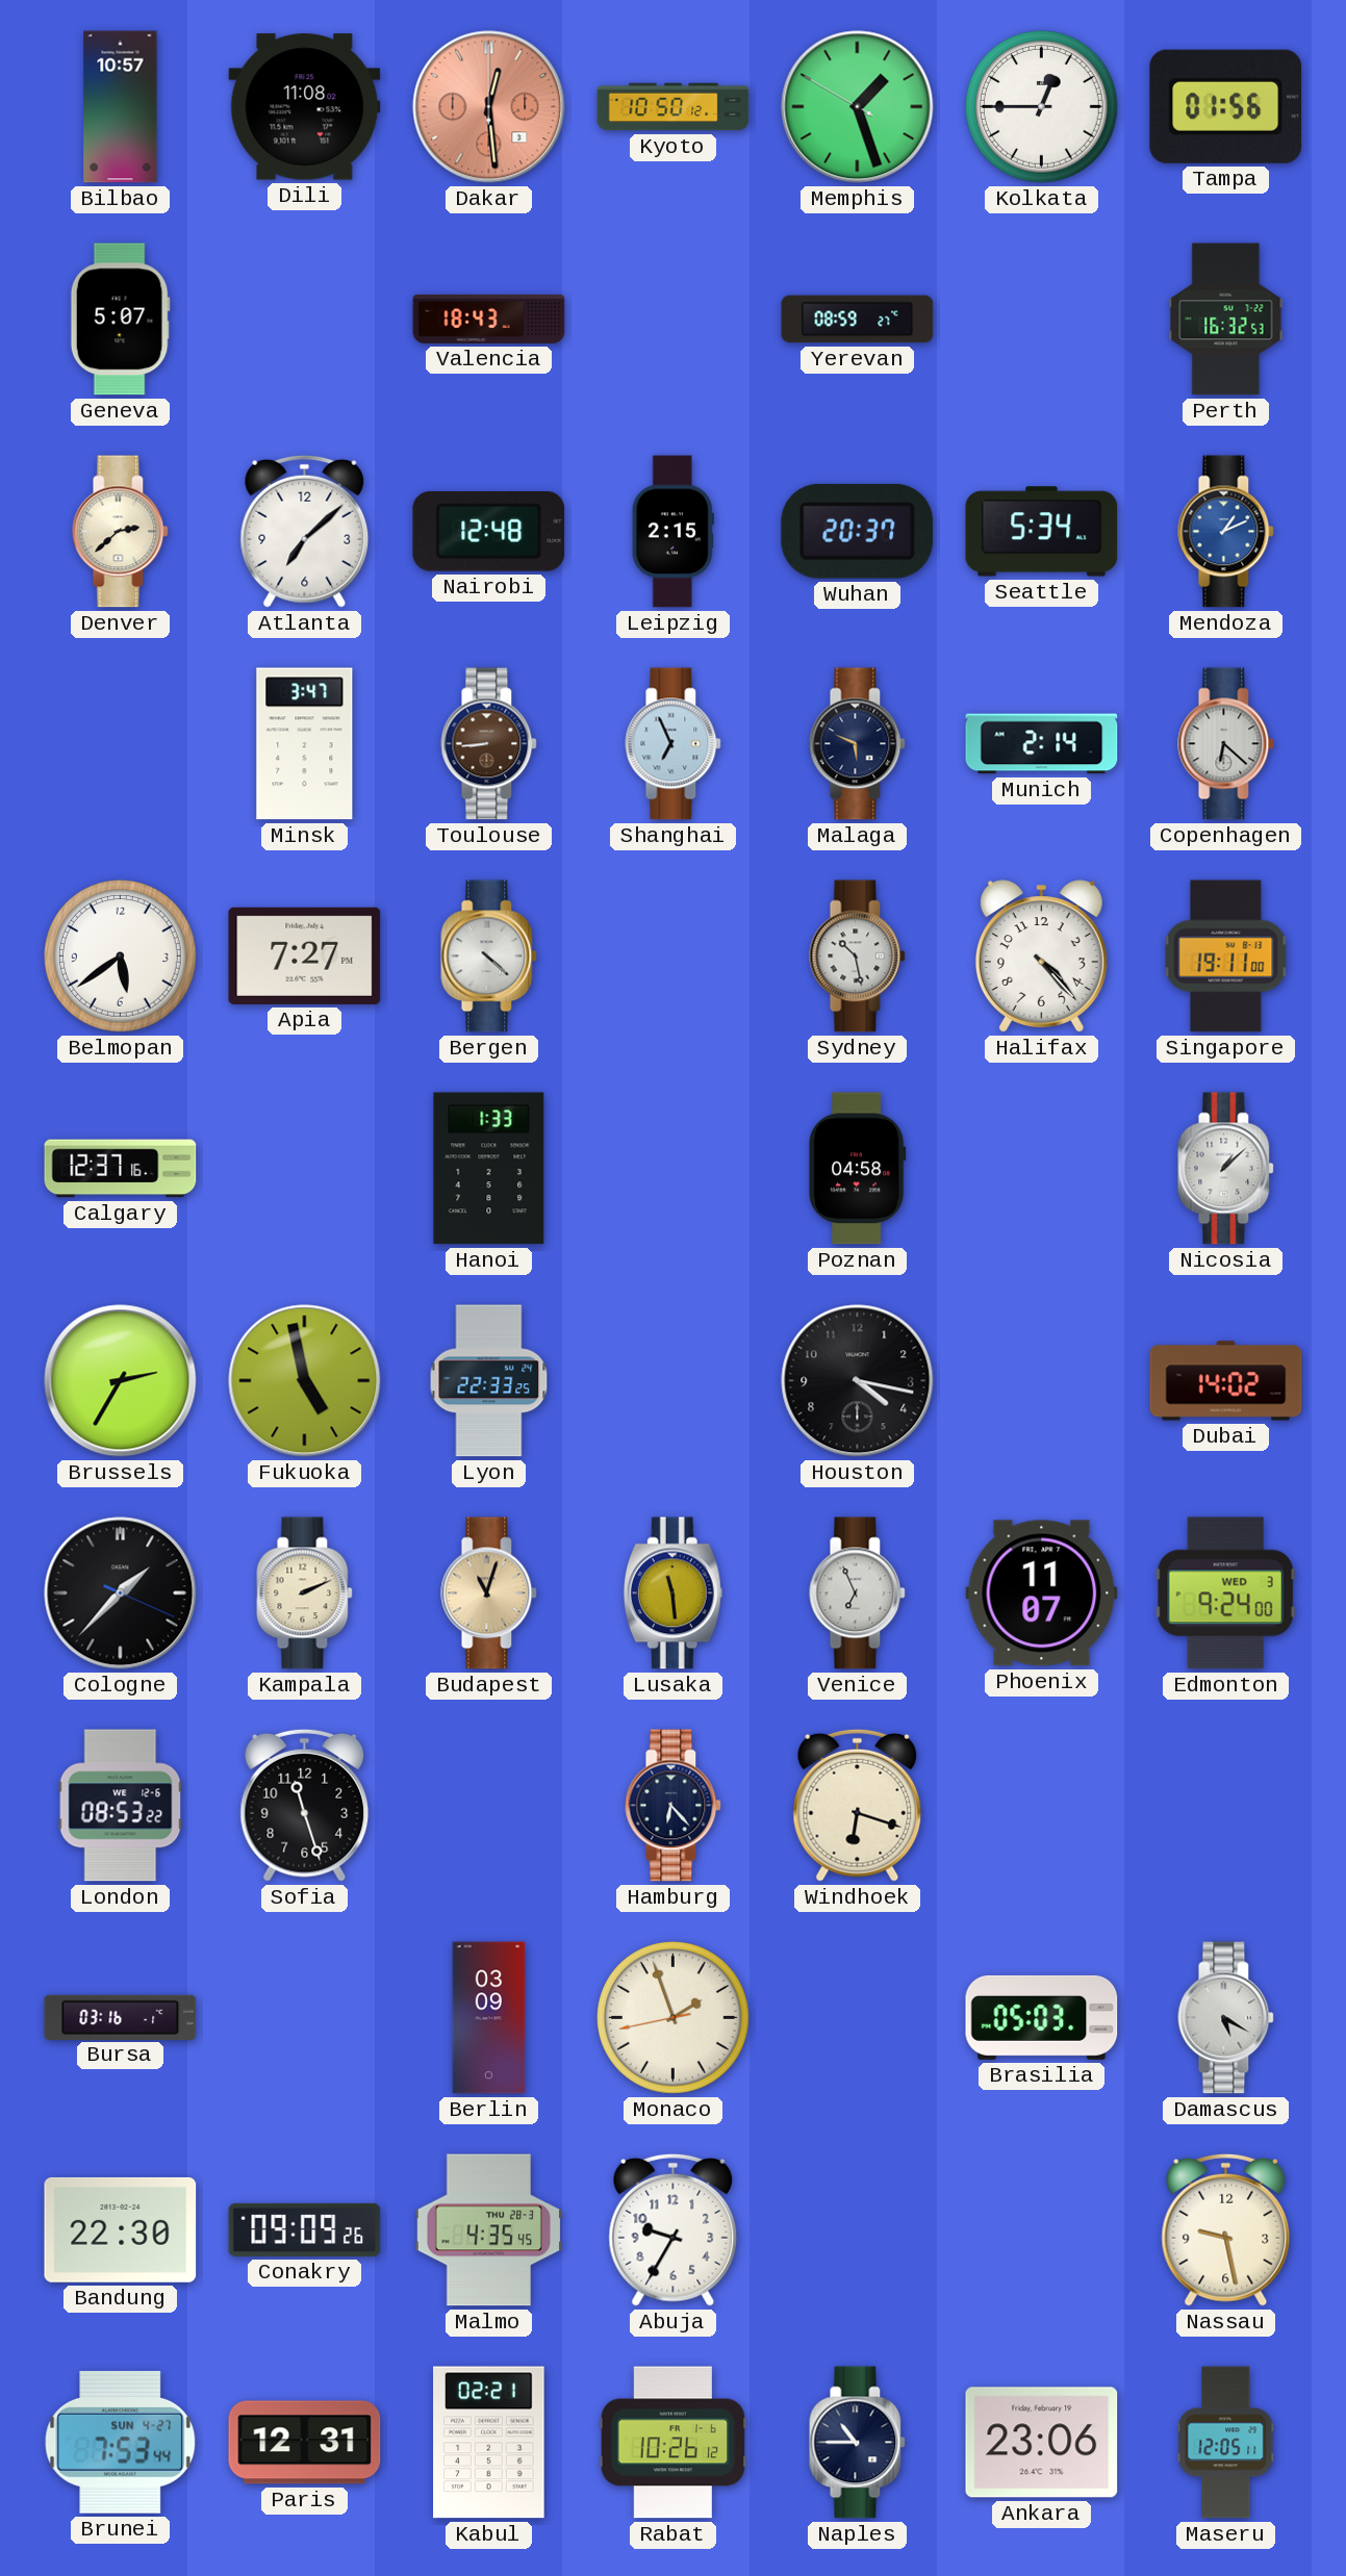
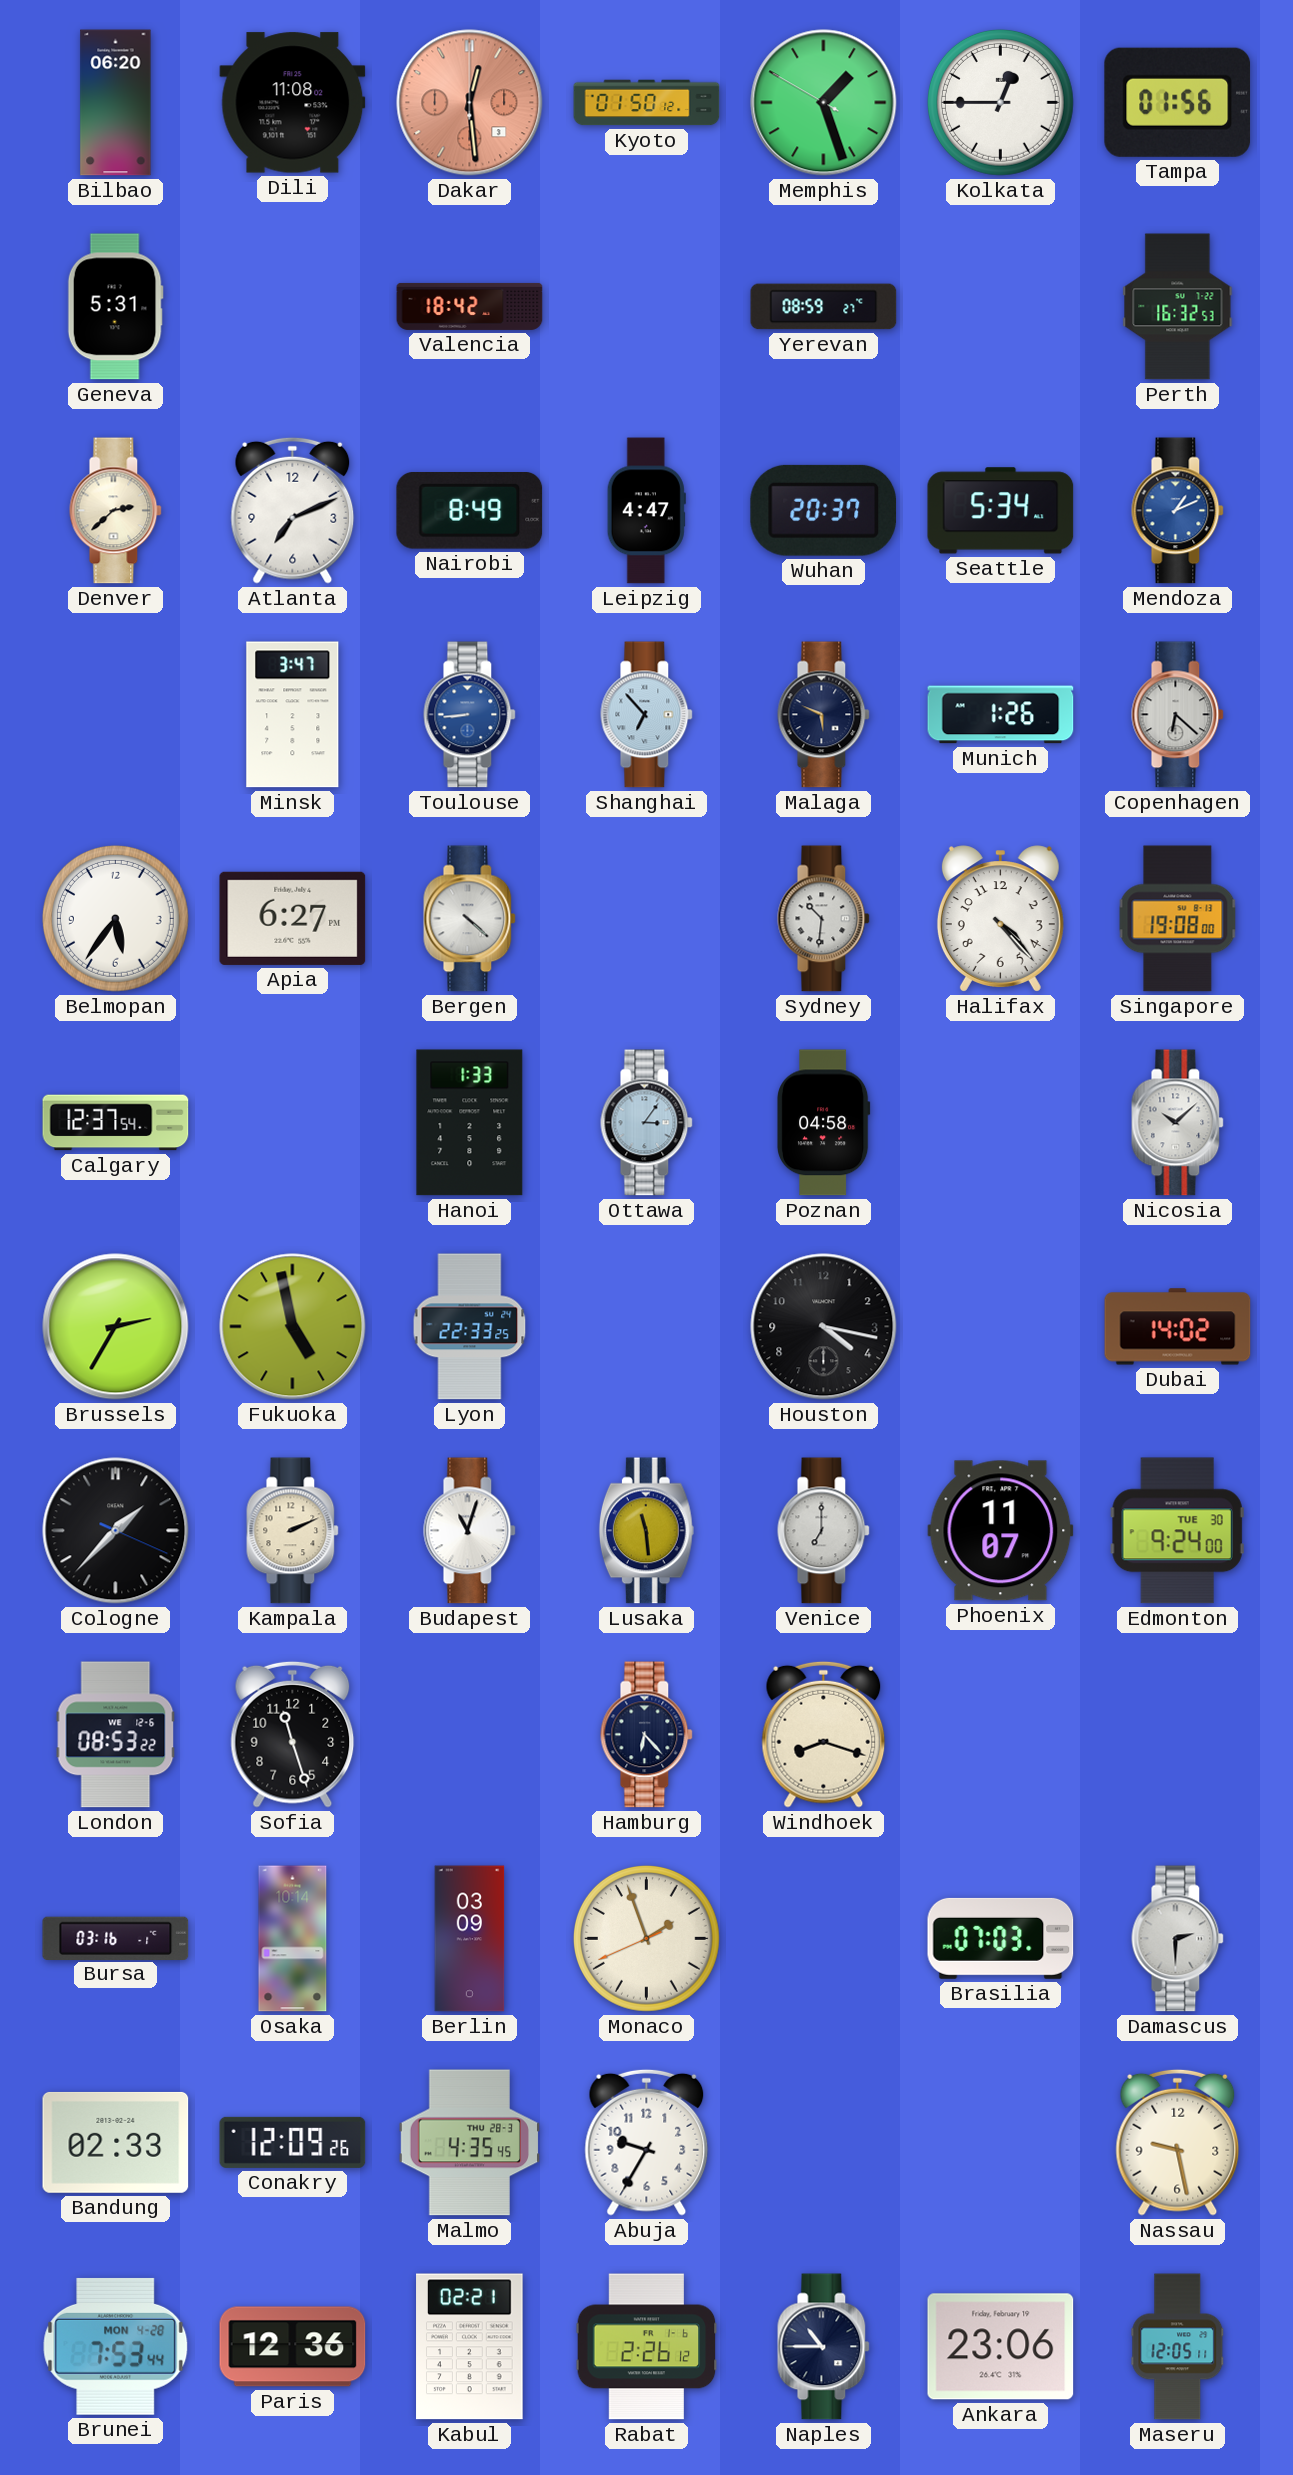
Bilbao: 10:57 -> 06:20
Kyoto: 10:50 -> 01:50
Geneva: 5:07 -> 5:31
Valencia: 18:43 -> 18:42
Atlanta: 7:08 -> 7:11
Nairobi: 12:48 -> 8:49
Leipzig: 2:15 -> 4:47
Toulouse dial: brown -> blue
Shanghai: 6:56 -> 6:53
Munich: 2:14 -> 1:26
Belmopan: 5:39 -> 5:36
Apia: 7:27 -> 6:27
Sydney: 10:28 -> 10:31
Singapore: 19:11 -> 19:08
Calgary: 12:37:16 -> 12:37:54
Ottawa: none -> 3:06
Nicosia: 1:08 -> 10:08
Budapest dial: champagne -> white
Venice: 6:56 -> 7:00
Edmonton date: WED 3 -> TUE 30
Windhoek: 6:18 -> 8:18
Osaka: none -> 10:14
Monaco: 1:56:43 -> 1:56:41
Brasilia: 05:03 -> 07:03
Damascus: 5:20 -> 2:30
Bandung: 22:30 -> 02:33
Conakry: 09:09 -> 12:09
Brunei date: SUN 4-27 -> MON 4-28
Paris: 12:31 -> 12:36
Rabat: 10:26 -> 2:26
